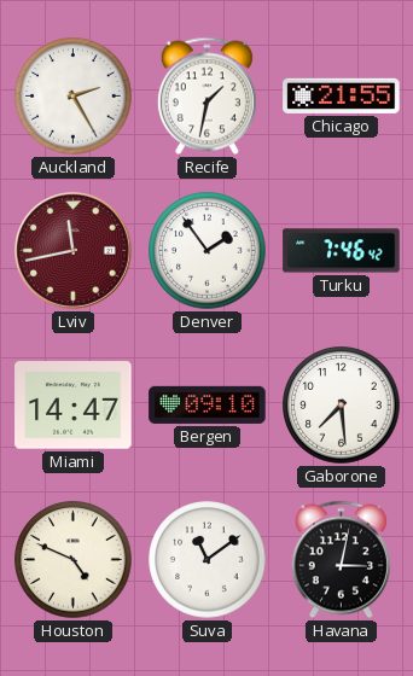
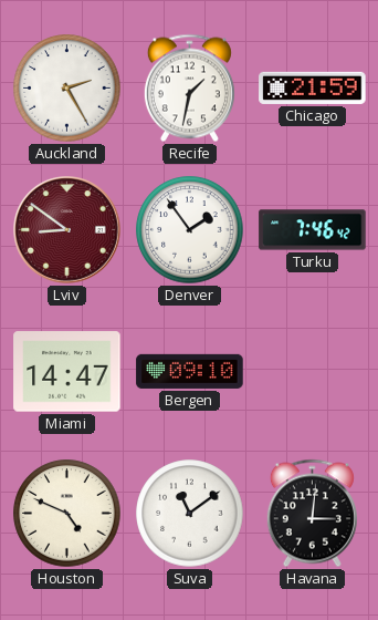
Chicago: 21:55 -> 21:59
Lviv: 11:43 -> 8:51
Gaborone: 7:29 -> none
Havana: 3:02 -> 3:01
